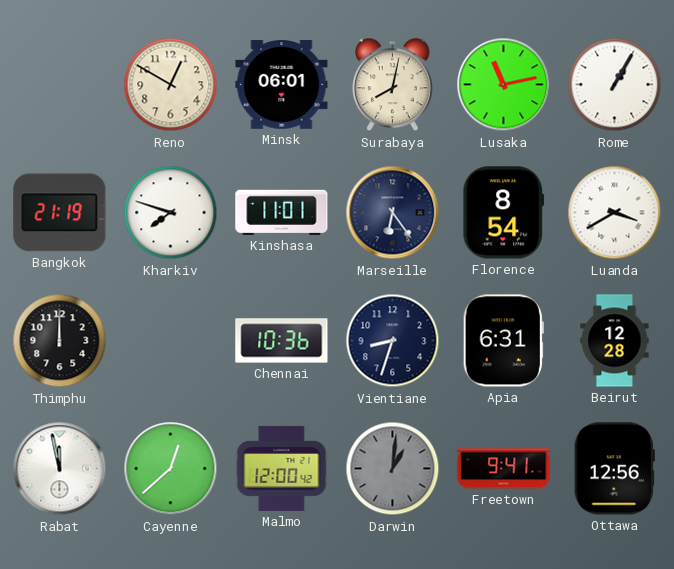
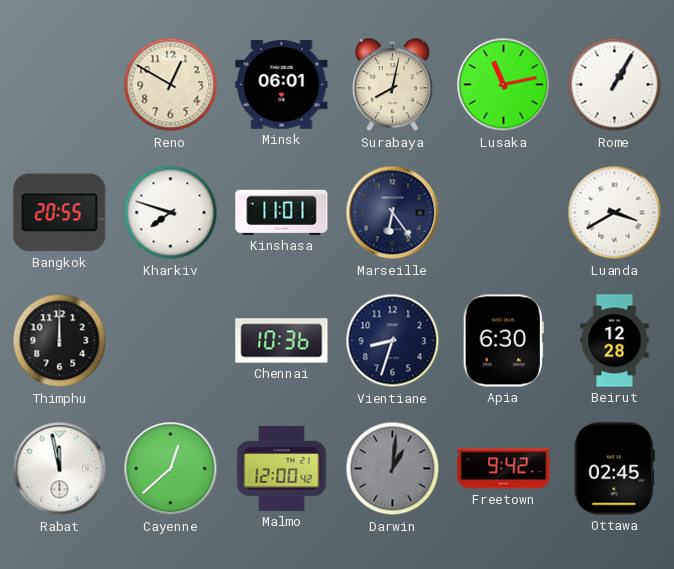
Bangkok: 21:19 -> 20:55
Florence: 8:54 -> none
Apia: 6:31 -> 6:30
Freetown: 9:41 -> 9:42
Ottawa: 12:56 -> 02:45
